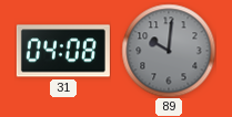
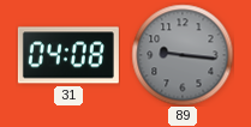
89: 10:01 -> 9:16
